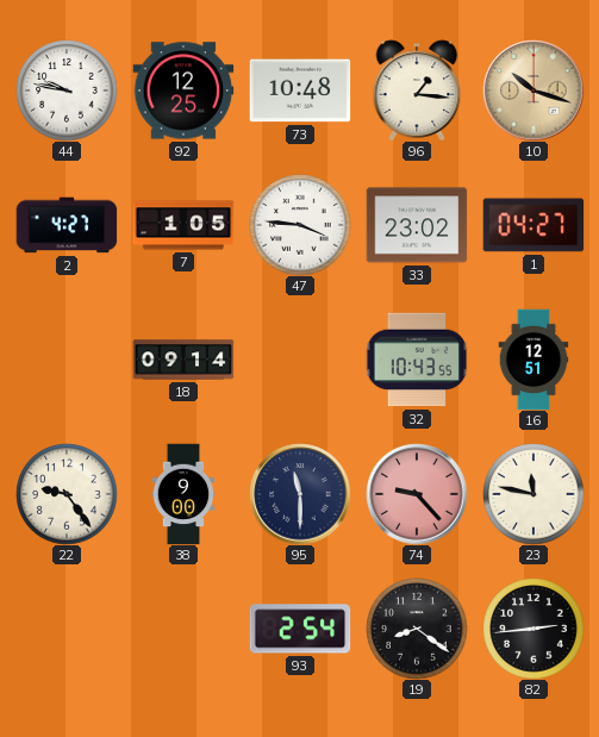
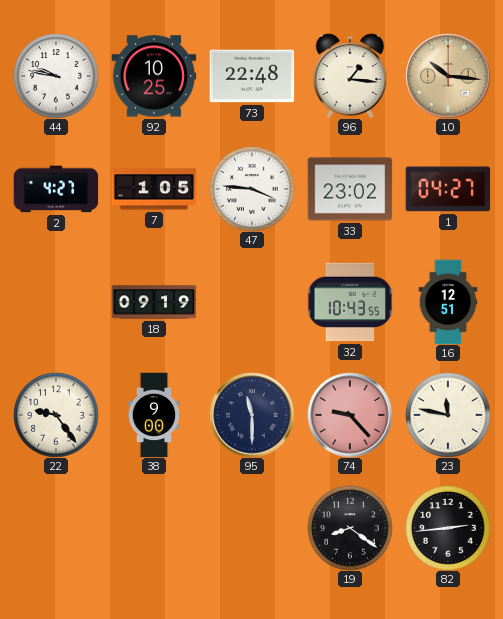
92: 12:25 -> 10:25
73: 10:48 -> 22:48
10: 10:18 -> 10:16
18: 09:14 -> 09:19
93: 2:54 -> none
